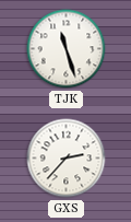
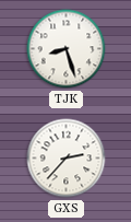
TJK: 11:27 -> 8:27
